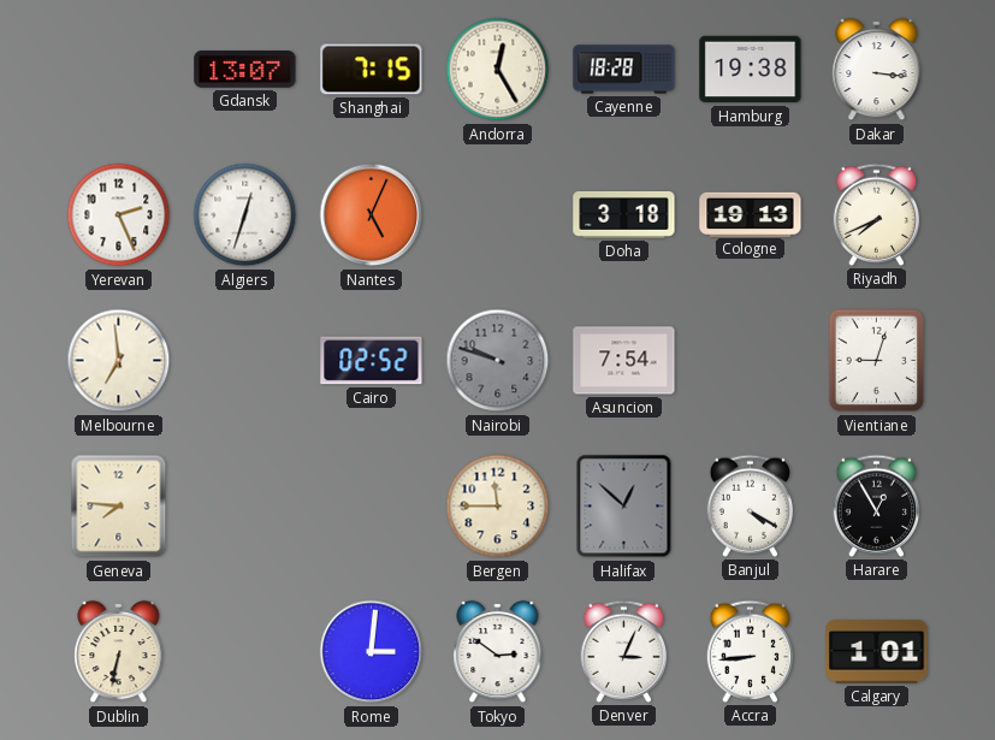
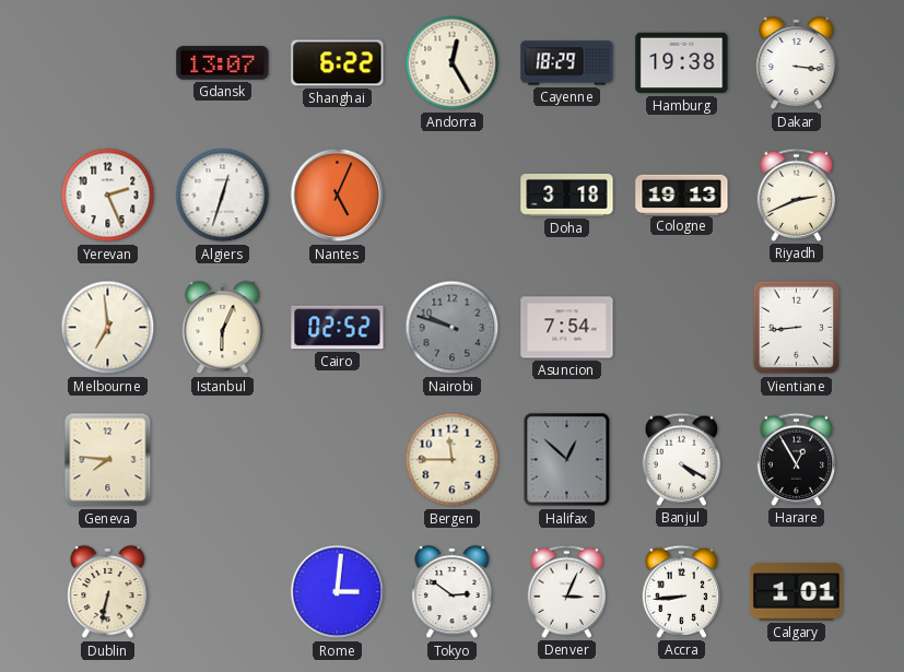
Shanghai: 7:15 -> 6:22
Cayenne: 18:28 -> 18:29
Riyadh: 7:41 -> 2:41
Istanbul: none -> 6:04
Vientiane: 9:03 -> 8:44
